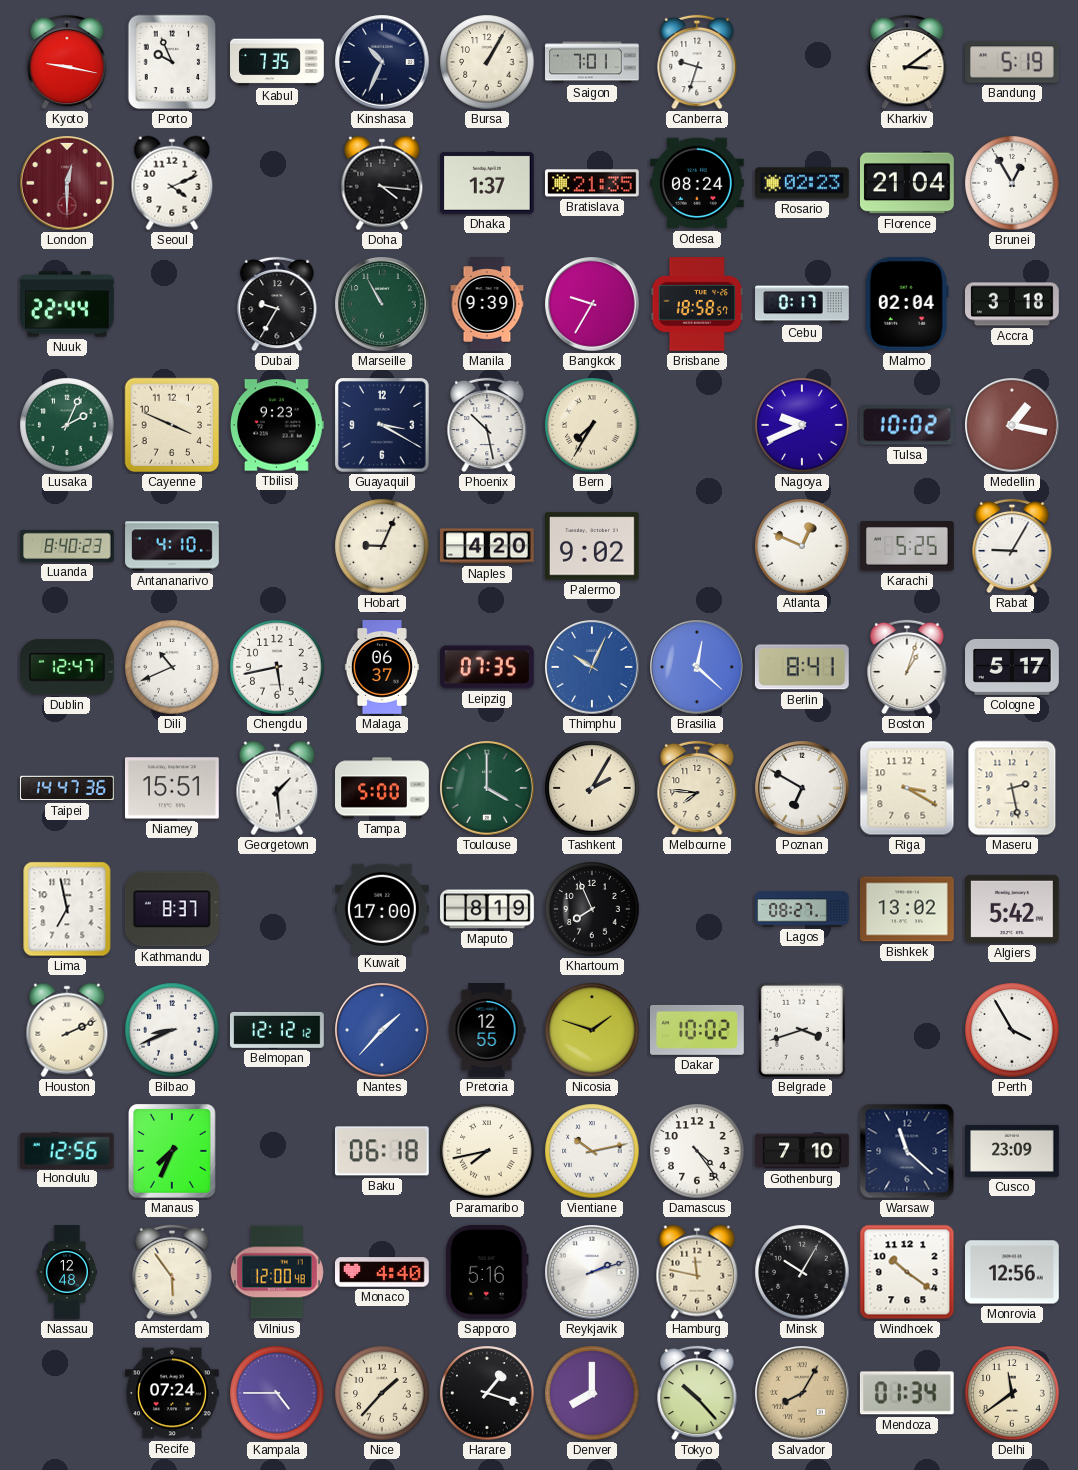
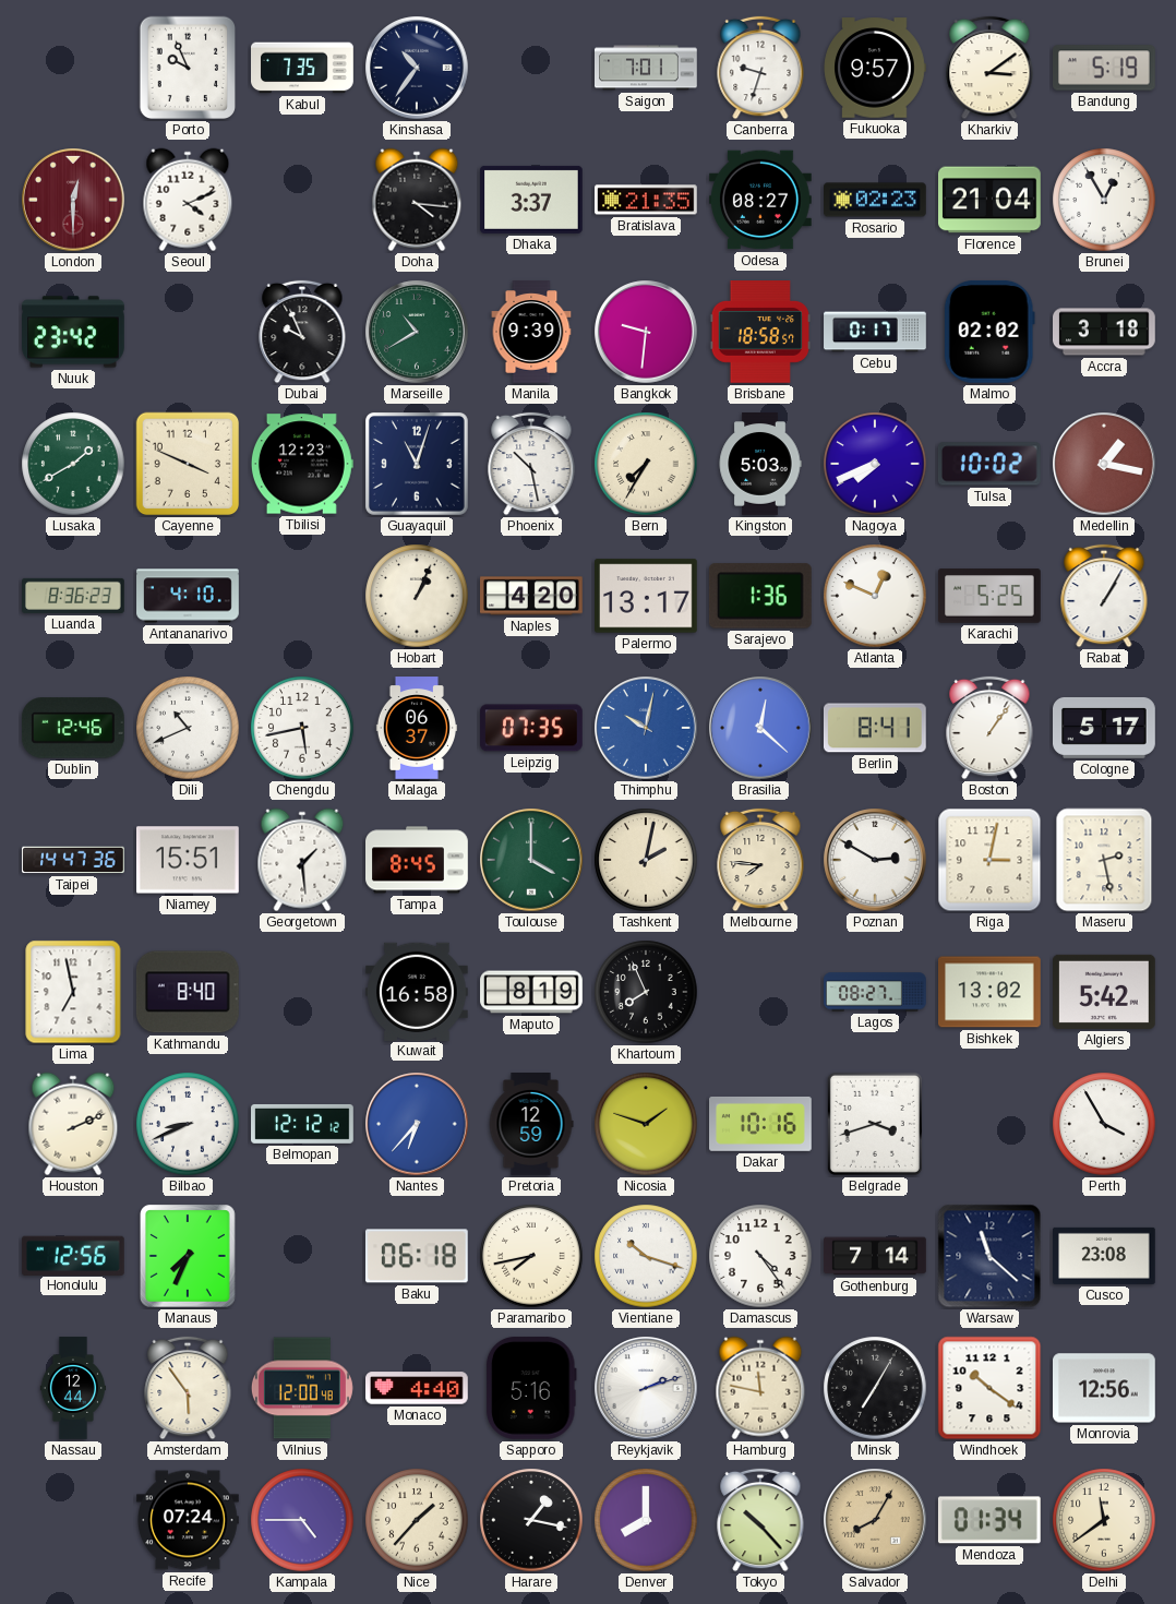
Kyoto: 9:17 -> none
Kinshasa: 10:34 -> 10:36
Bursa: 1:05 -> none
Fukuoka: none -> 9:57
Dhaka: 1:37 -> 3:37
Odesa: 08:24 -> 08:27
Nuuk: 22:44 -> 23:42
Dubai: 9:35 -> 9:56
Marseille: 10:55 -> 10:40
Bangkok: 9:35 -> 9:31
Malmo: 02:04 -> 02:02
Lusaka: 2:04 -> 1:40
Tbilisi: 9:23 -> 12:23
Guayaquil: 3:20 -> 11:03
Kingston: none -> 5:03
Nagoya: 9:41 -> 7:41
Luanda: 8:40 -> 8:36
Hobart: 9:04 -> 1:04
Palermo: 9:02 -> 13:17
Sarajevo: none -> 1:36
Rabat: 9:05 -> 1:05
Dublin: 12:47 -> 12:46
Thimphu: 10:04 -> 10:02
Boston: 1:03 -> 1:06
Tampa: 5:00 -> 8:45
Tashkent: 2:05 -> 2:02
Poznan: 6:50 -> 2:50
Riga: 3:20 -> 3:02
Kathmandu: 8:37 -> 8:40
Kuwait: 17:00 -> 16:58
Nantes: 1:37 -> 6:37
Pretoria: 12:55 -> 12:59
Dakar: 10:02 -> 10:16
Vientiane: 10:13 -> 10:18
Gothenburg: 7:10 -> 7:14
Cusco: 23:09 -> 23:08
Nassau: 12:48 -> 12:44
Minsk: 10:05 -> 7:05
Harare: 1:18 -> 1:17
